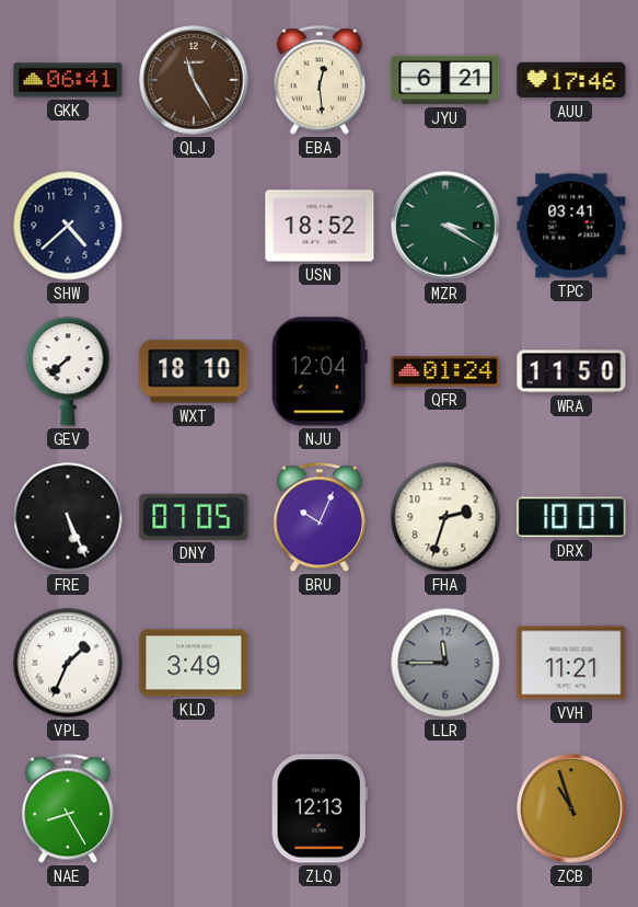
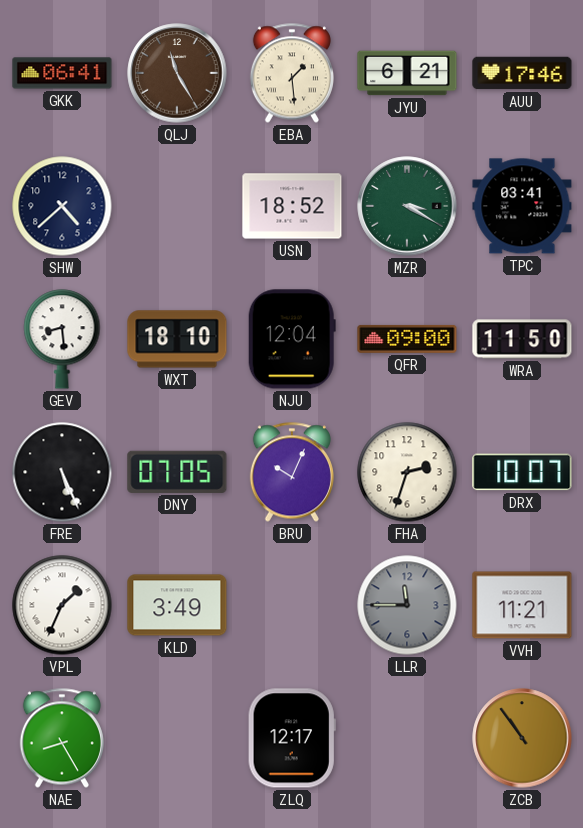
EBA: 12:29 -> 1:29
GEV: 7:38 -> 8:29
QFR: 01:24 -> 09:00
ZLQ: 12:13 -> 12:17
ZCB: 10:57 -> 10:54
